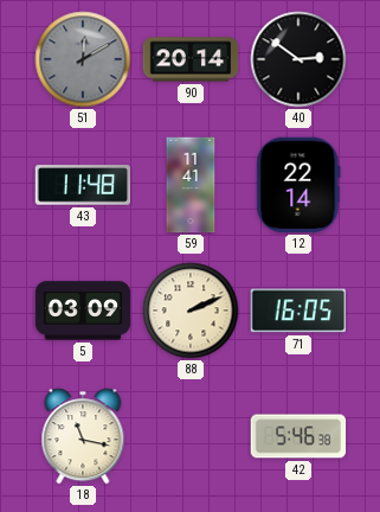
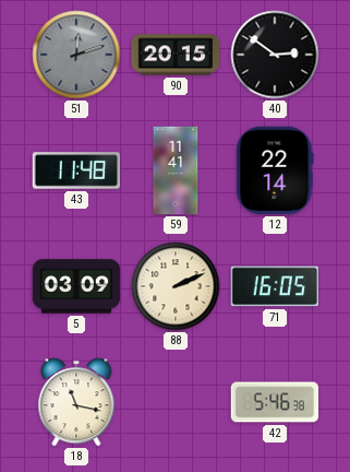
51: 12:10 -> 12:12
90: 20:14 -> 20:15
